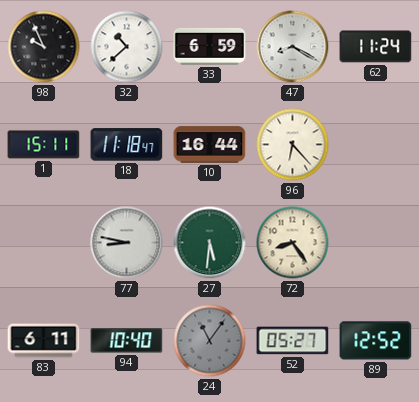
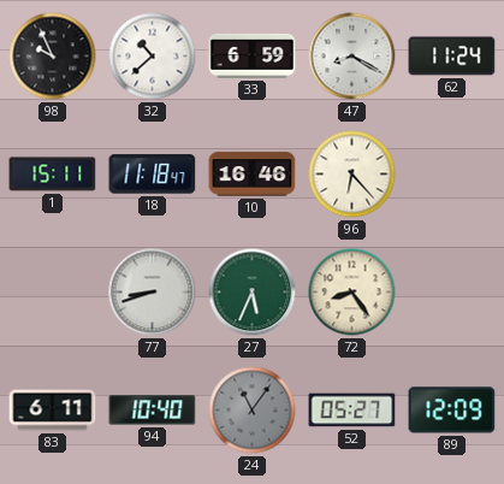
10: 16:44 -> 16:46
77: 8:47 -> 8:42
27: 5:31 -> 5:34
89: 12:52 -> 12:09
